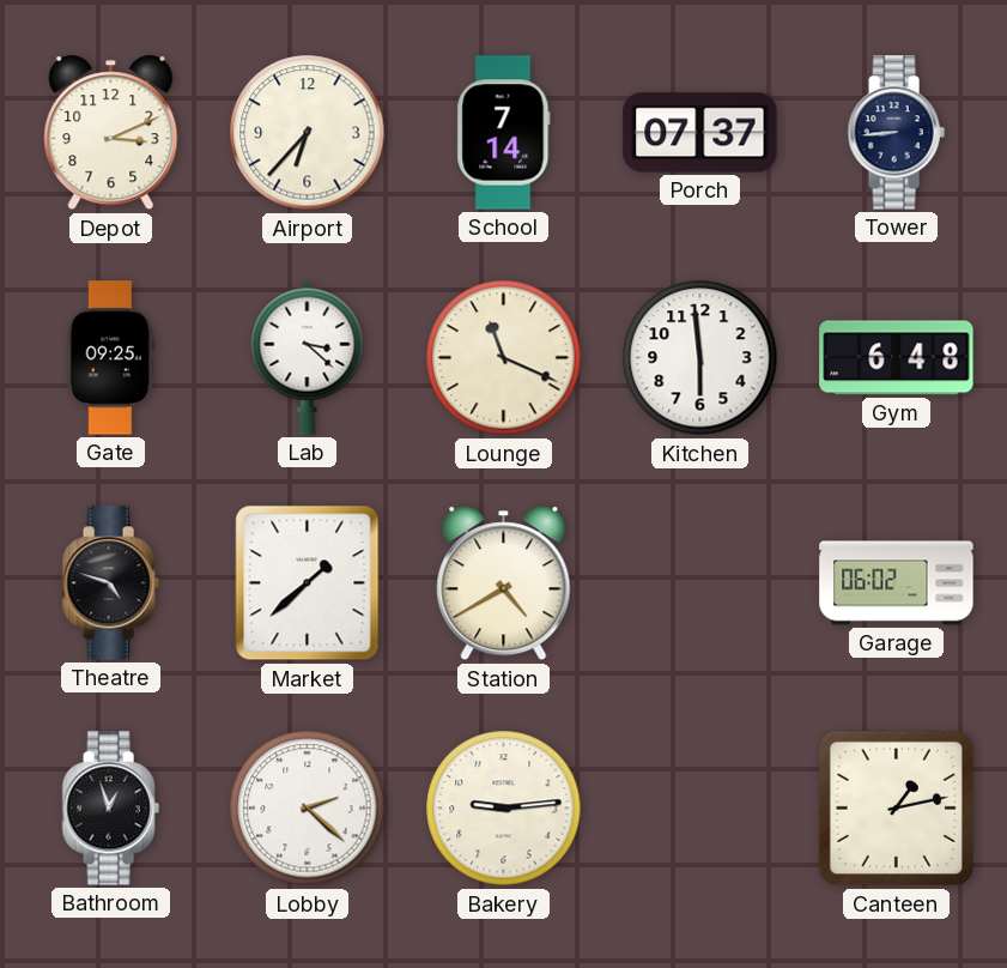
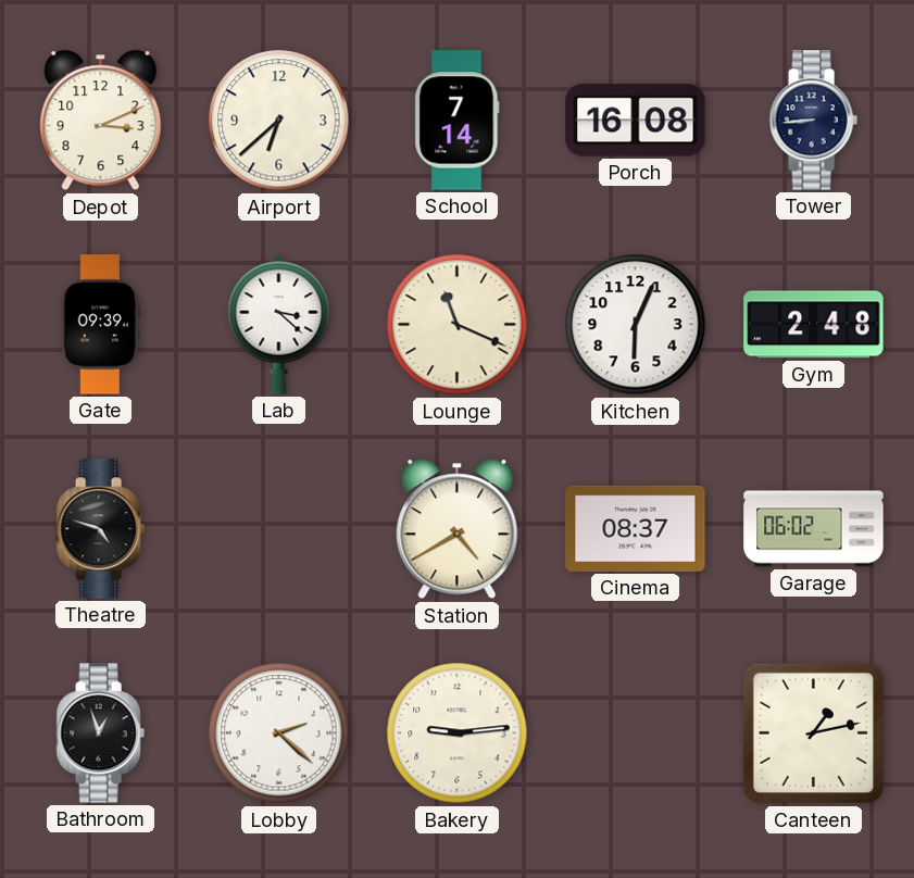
Airport: 6:37 -> 6:38
Porch: 07:37 -> 16:08
Gate: 09:25 -> 09:39
Kitchen: 5:59 -> 6:04
Gym: 6:48 -> 2:48
Market: 1:38 -> none
Cinema: none -> 08:37
